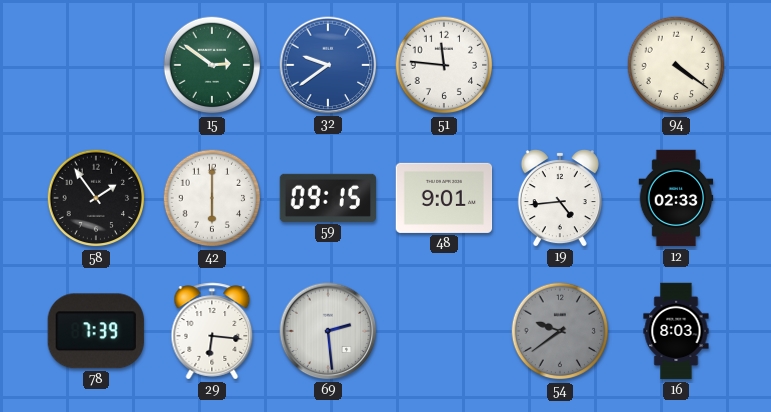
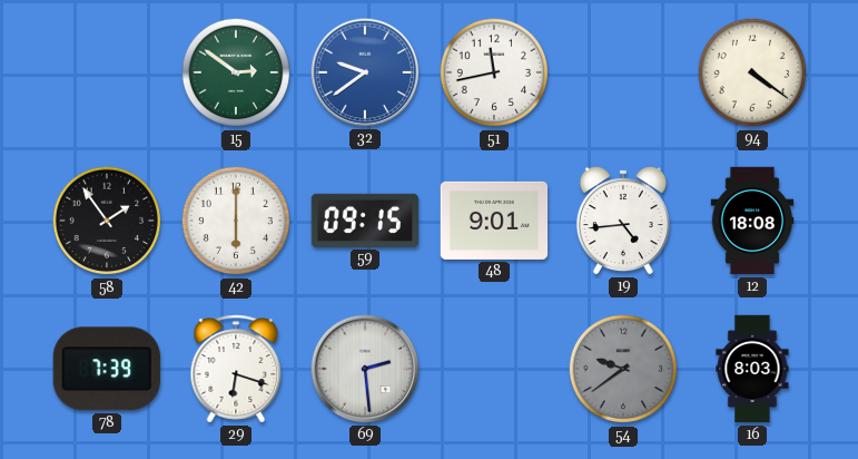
51: 11:46 -> 11:43
12: 02:33 -> 18:08
29: 6:16 -> 6:18
